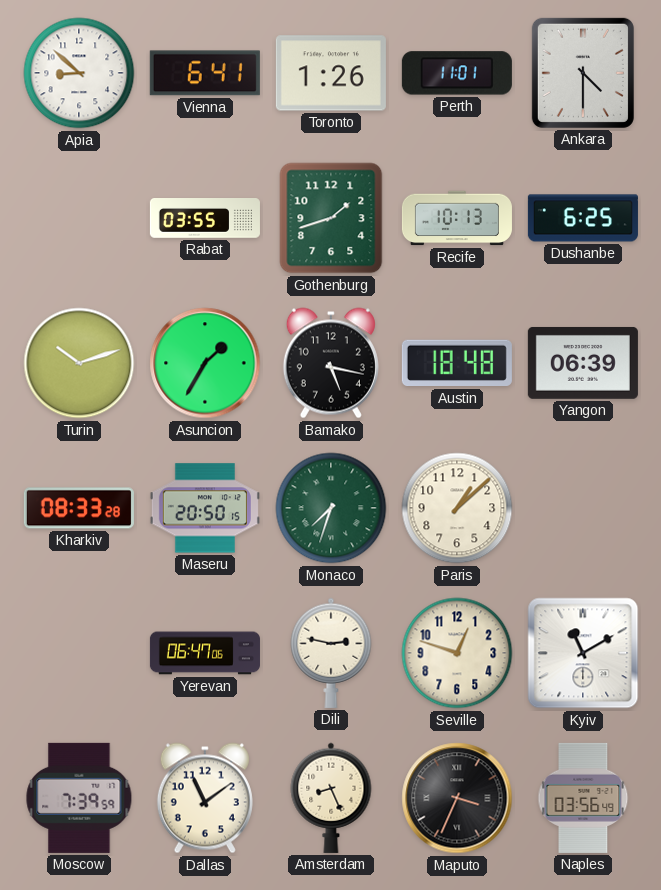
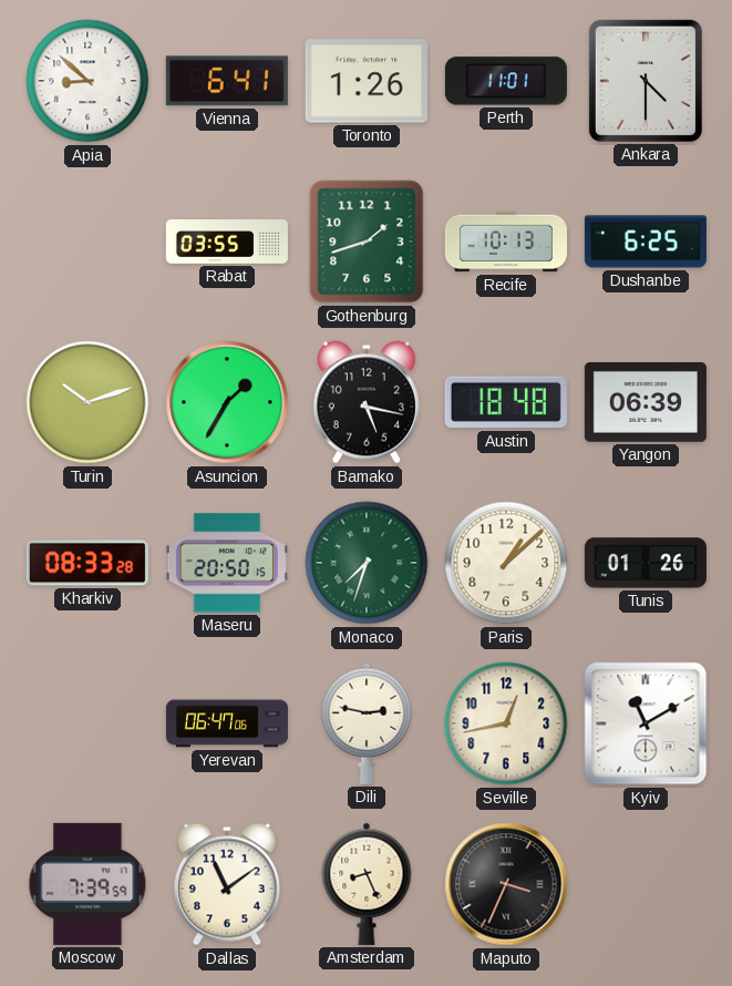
Tunis: none -> 01:26
Seville: 12:48 -> 12:43
Naples: 03:56 -> none
